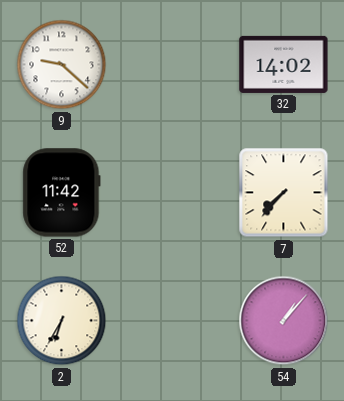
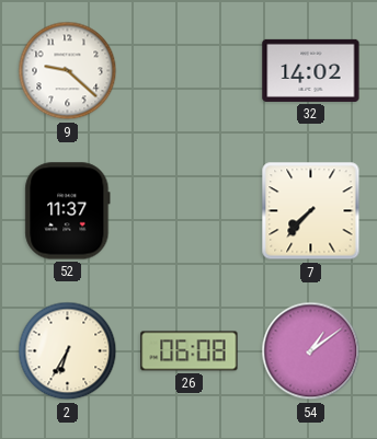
52: 11:42 -> 11:37
26: none -> 06:08
54: 1:07 -> 1:09
